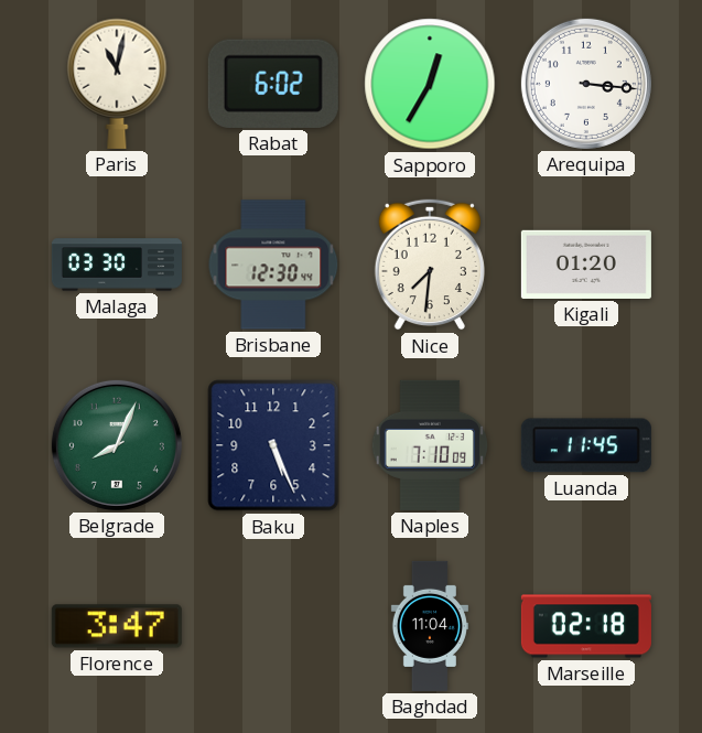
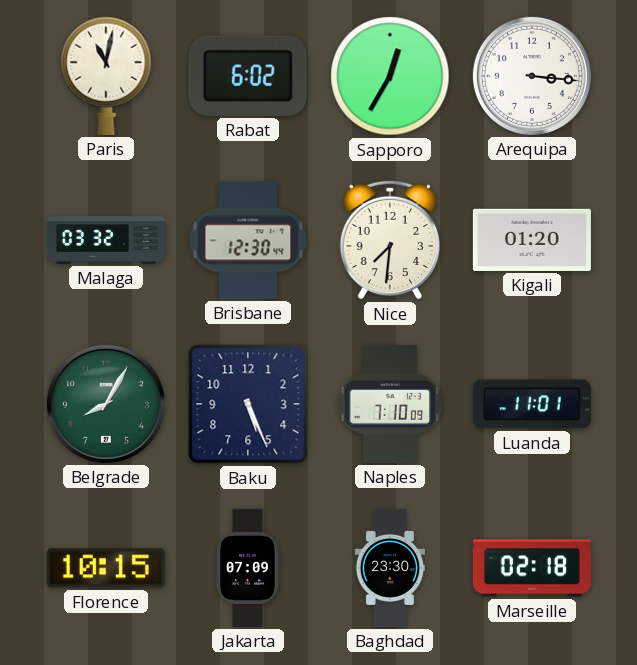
Malaga: 03:30 -> 03:32
Belgrade: 8:04 -> 8:05
Luanda: 11:45 -> 11:01
Florence: 3:47 -> 10:15
Jakarta: none -> 07:09
Baghdad: 11:04 -> 23:30
